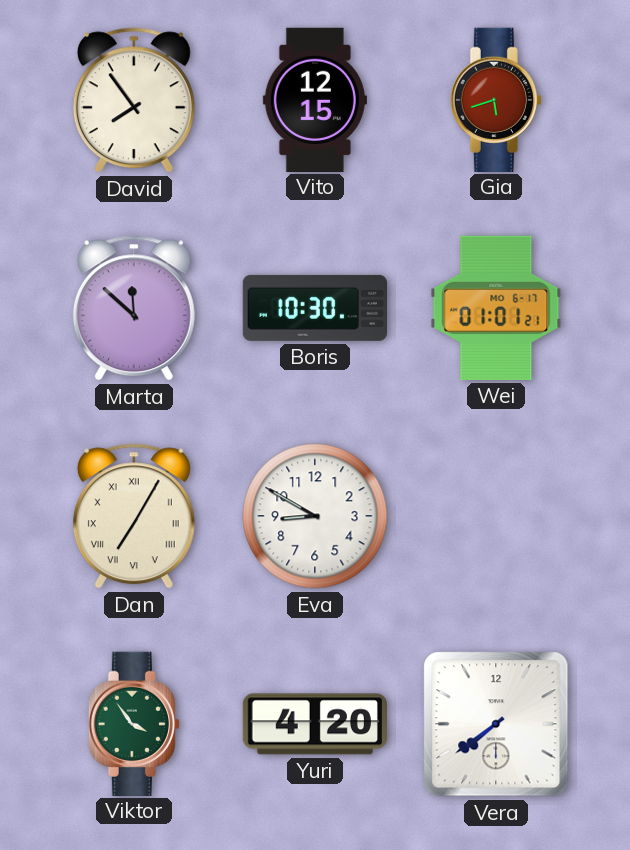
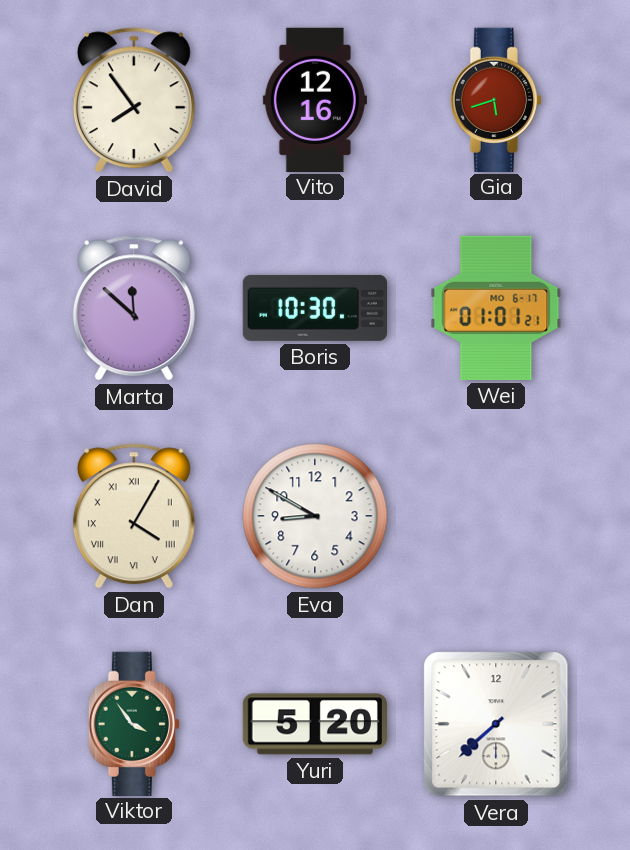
Vito: 12:15 -> 12:16
Dan: 7:05 -> 4:05
Yuri: 4:20 -> 5:20
Vera: 7:39 -> 7:38
